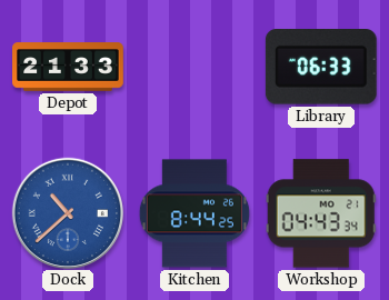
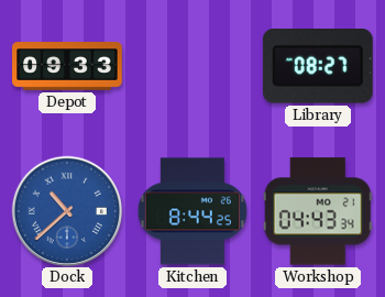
Depot: 21:33 -> 09:33
Library: 06:33 -> 08:27
